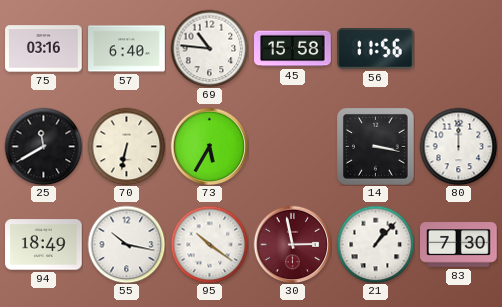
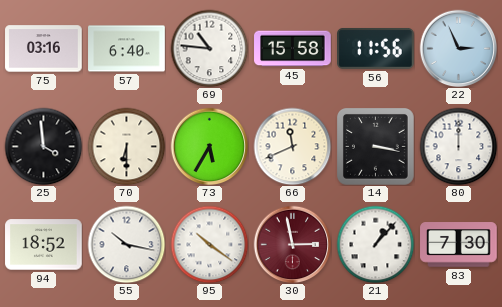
22: none -> 2:56
25: 11:40 -> 3:59
70: 6:32 -> 6:30
66: none -> 11:41
94: 18:49 -> 18:52
